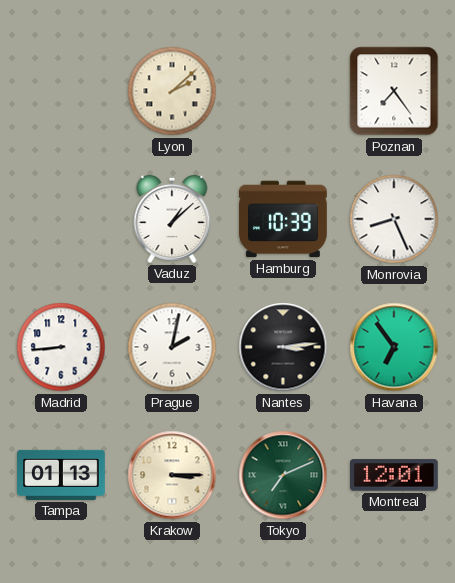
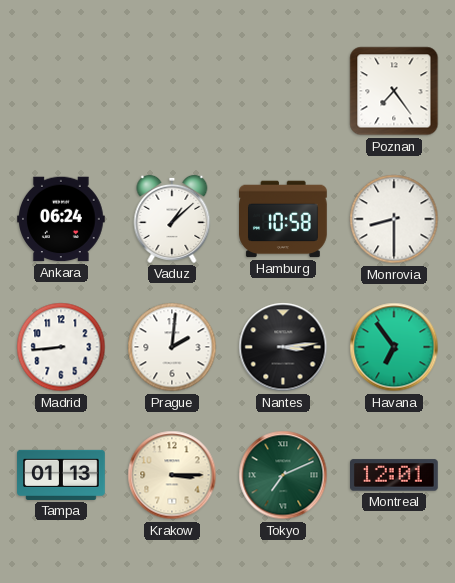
Lyon: 2:08 -> none
Ankara: none -> 06:24
Hamburg: 10:39 -> 10:58
Monrovia: 8:26 -> 8:30
Prague: 2:02 -> 2:01
